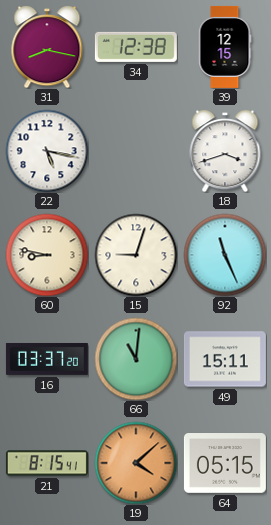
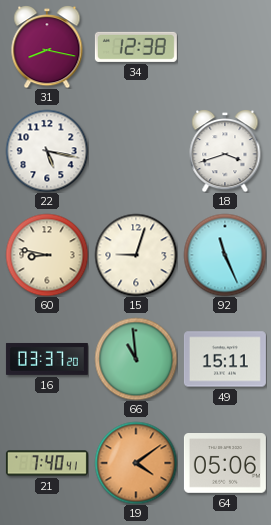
39: 12:15 -> none
66: 11:01 -> 10:59
21: 8:15 -> 7:40
19: 4:08 -> 4:09
64: 05:15 -> 05:06
